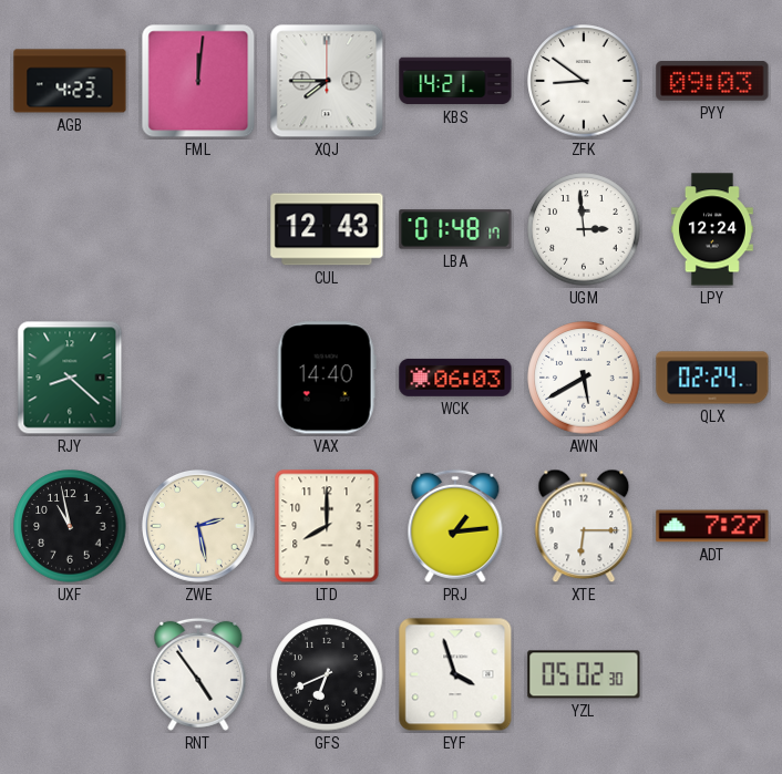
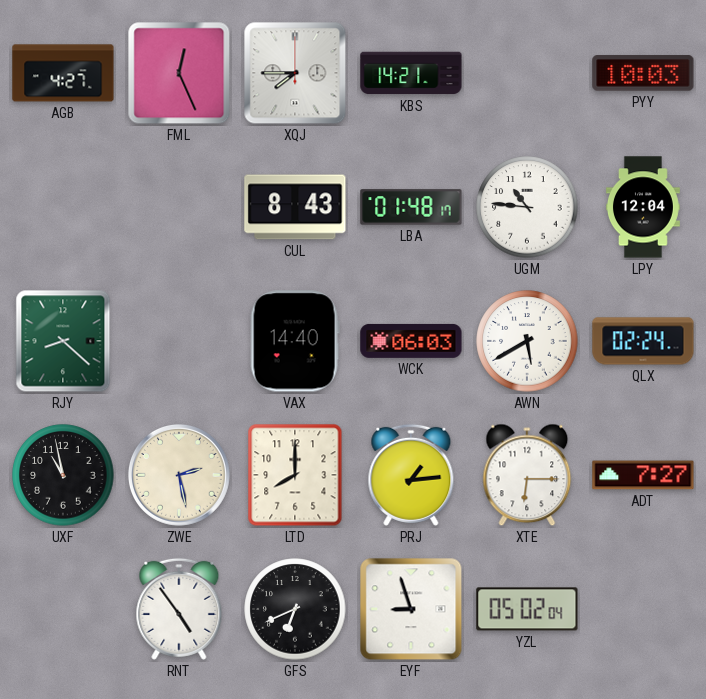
AGB: 4:23 -> 4:27
FML: 12:01 -> 12:26
ZFK: 8:51 -> none
PYY: 09:03 -> 10:03
CUL: 12:43 -> 8:43
UGM: 2:59 -> 10:46
LPY: 12:24 -> 12:04
EYF: 3:57 -> 8:57
YZL: 05:02:30 -> 05:02:04
